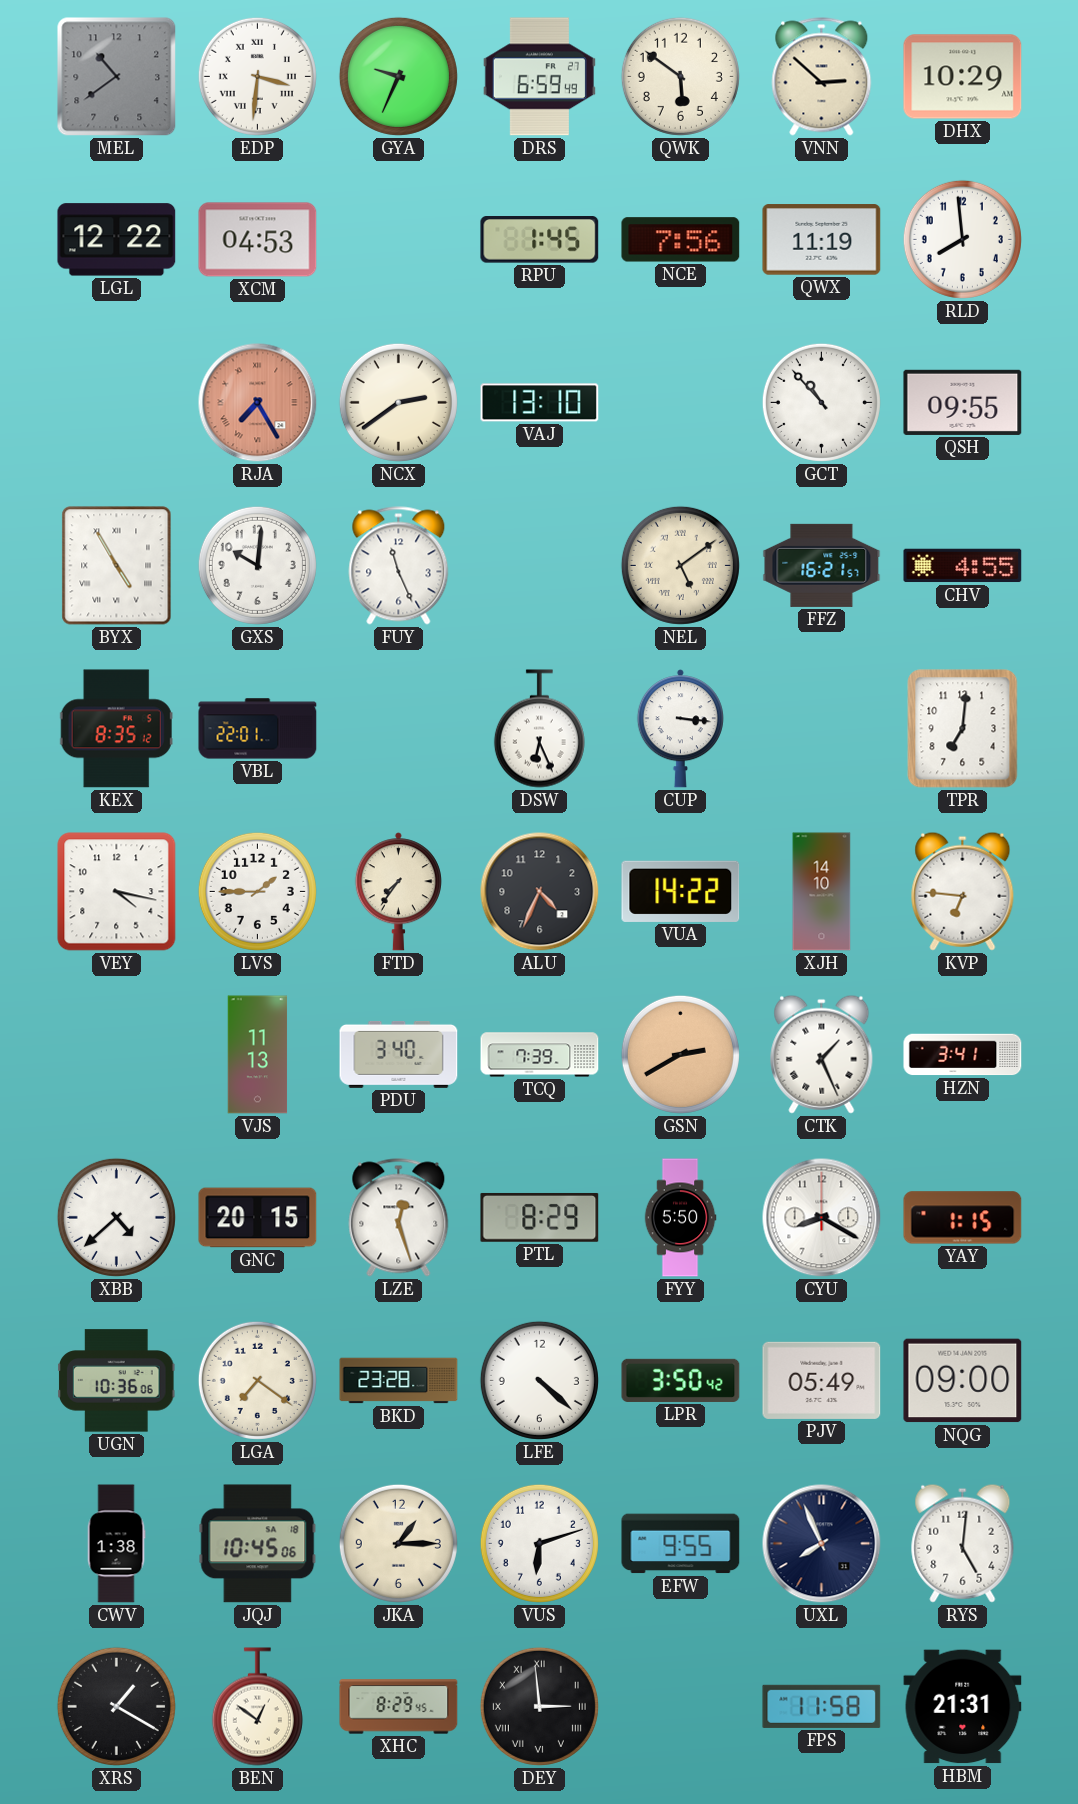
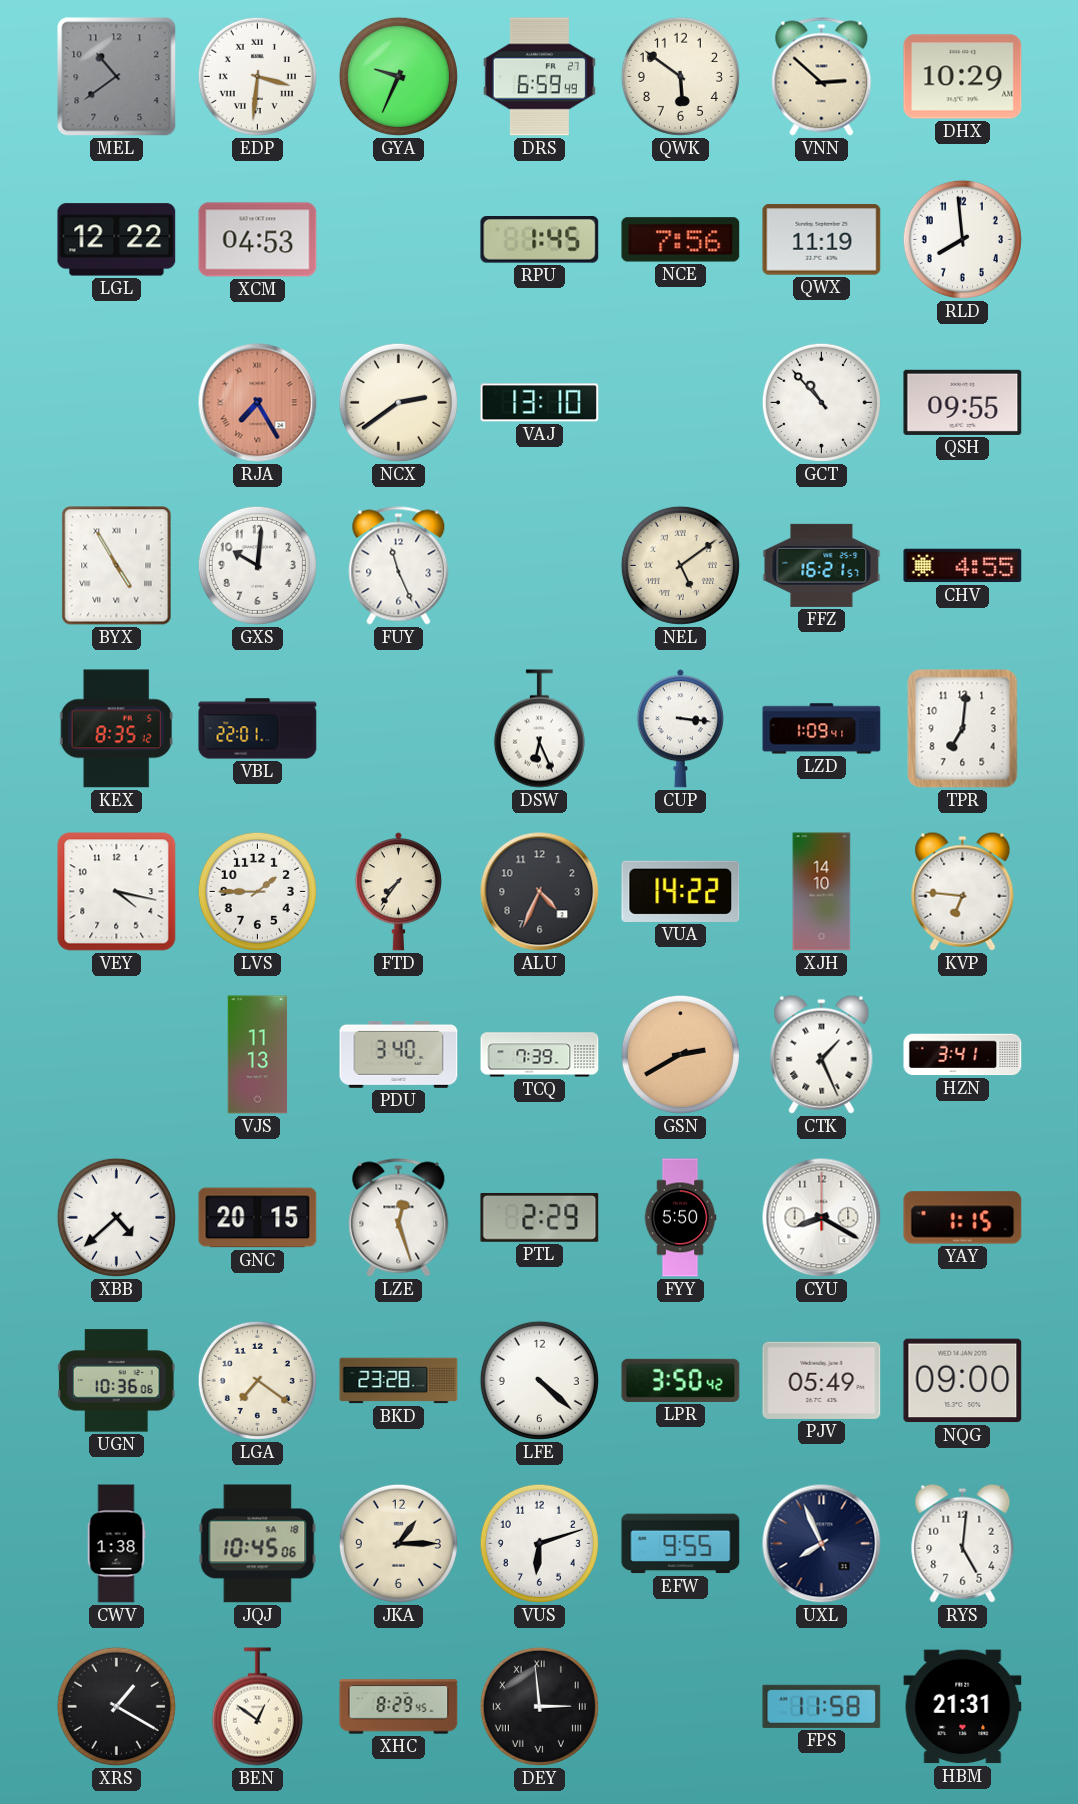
LZD: none -> 1:09
PTL: 8:29 -> 2:29
